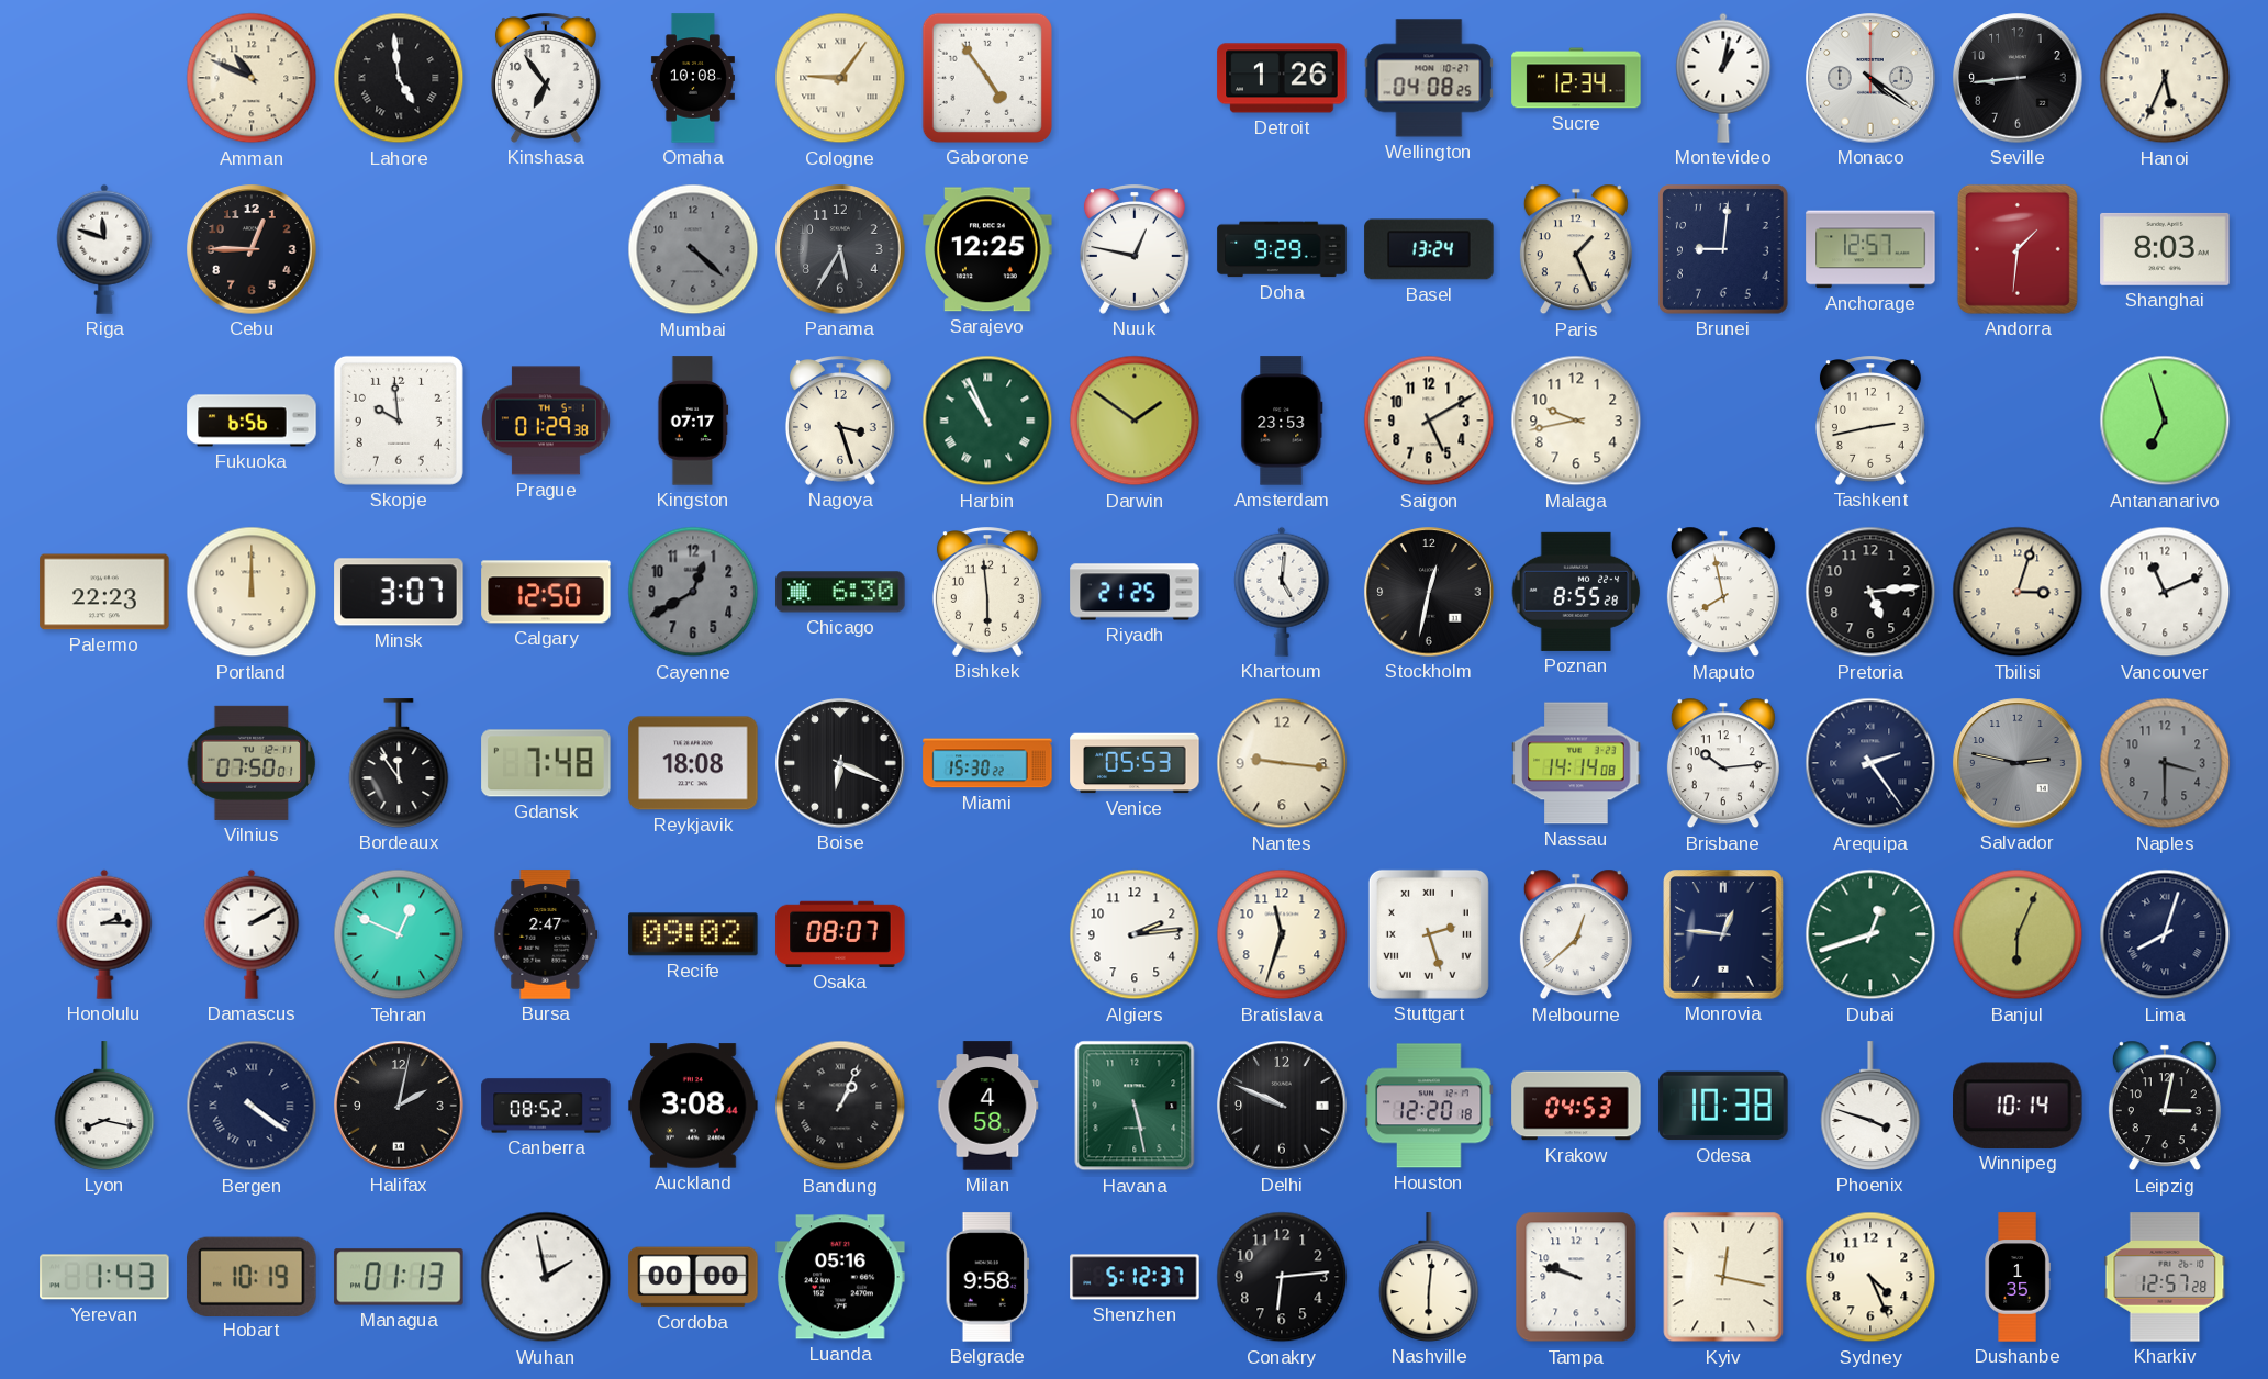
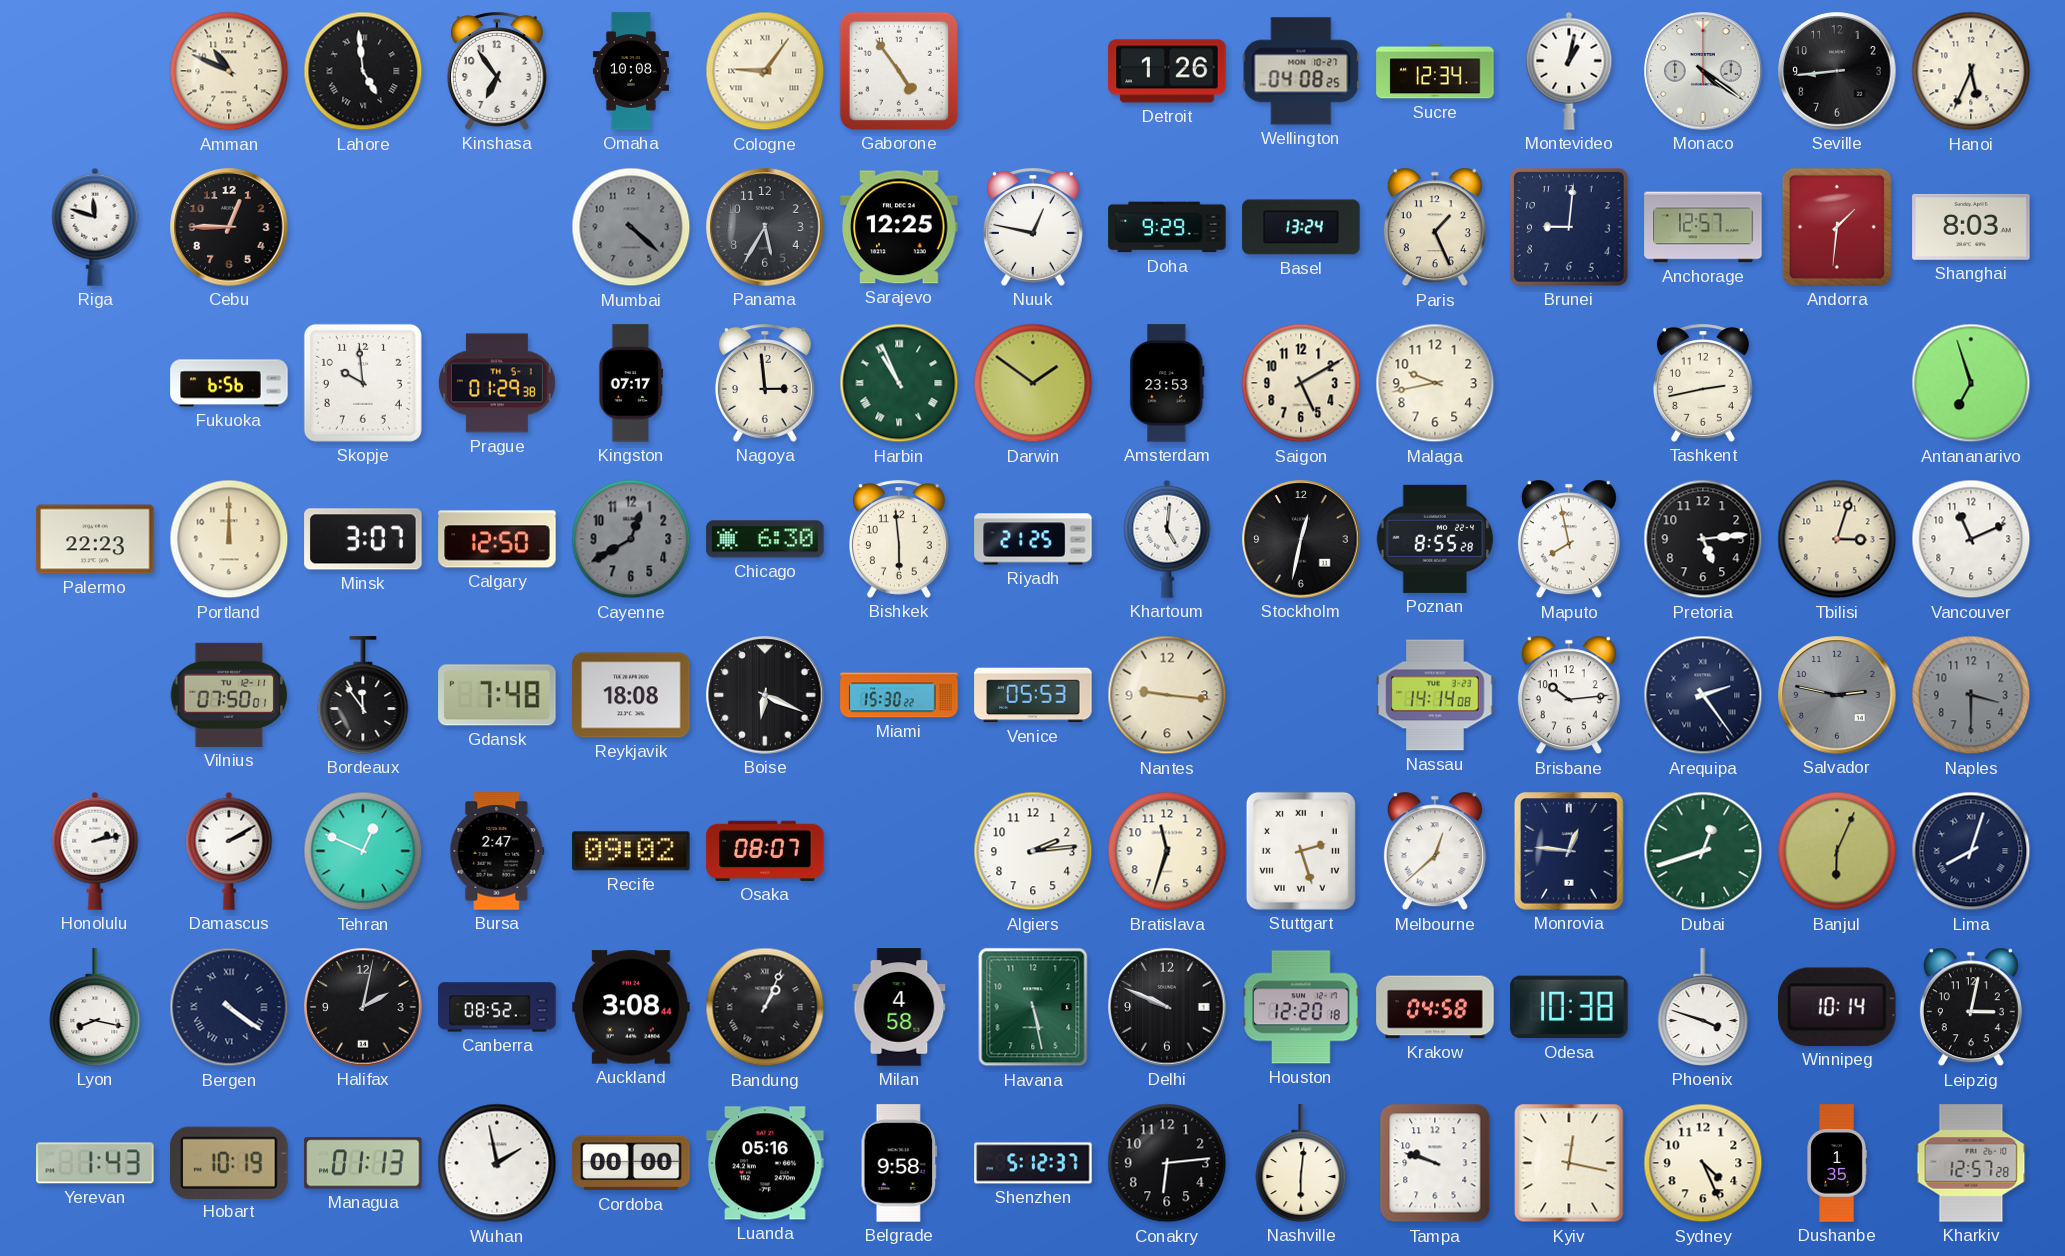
Nagoya: 3:27 -> 2:59
Honolulu: 2:15 -> 2:13
Krakow: 04:53 -> 04:58
